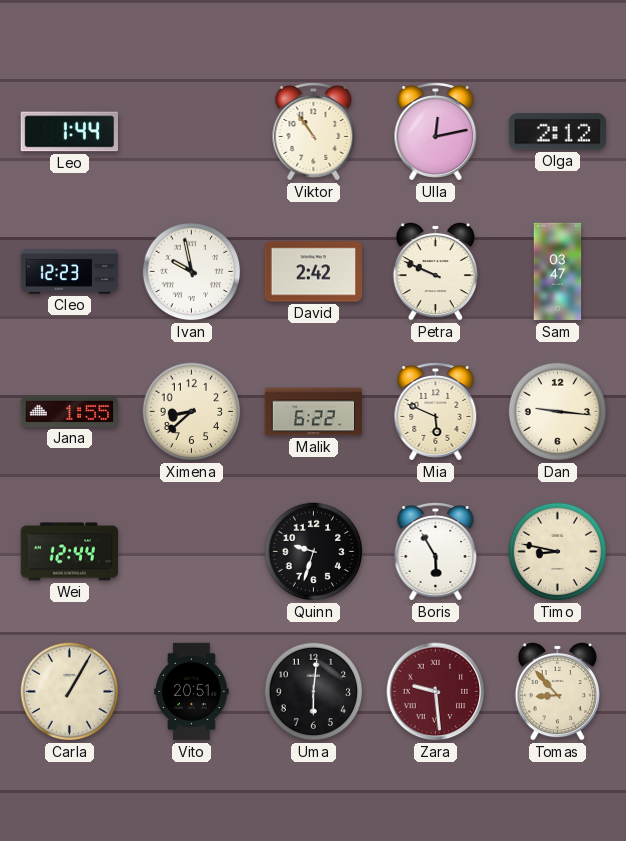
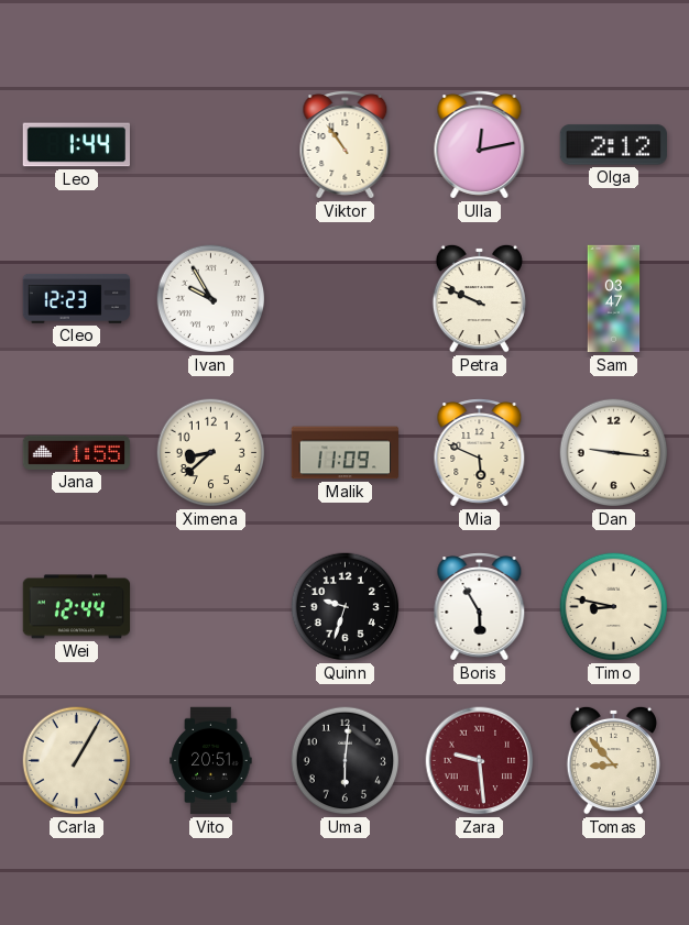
Ivan: 9:58 -> 9:55
David: 2:42 -> none
Malik: 6:22 -> 11:09
